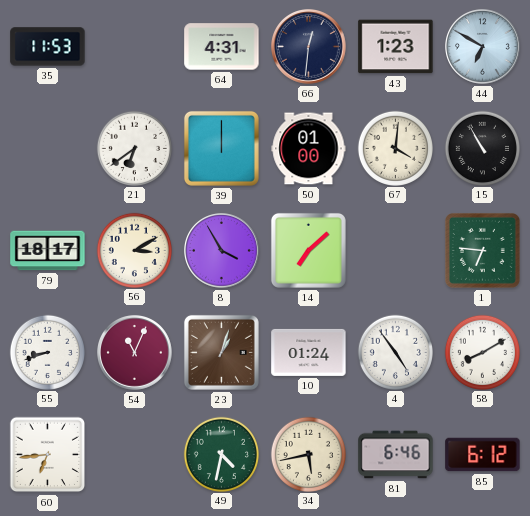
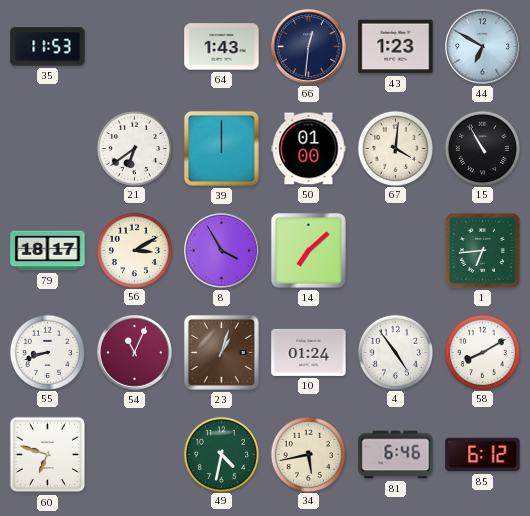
64: 4:31 -> 1:43
1: 6:46 -> 6:44
60: 6:44 -> 6:48
